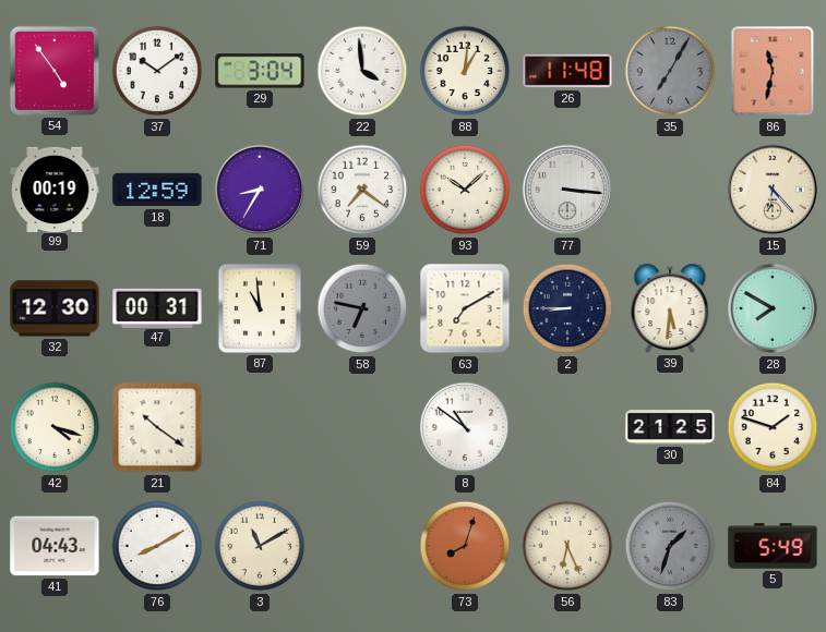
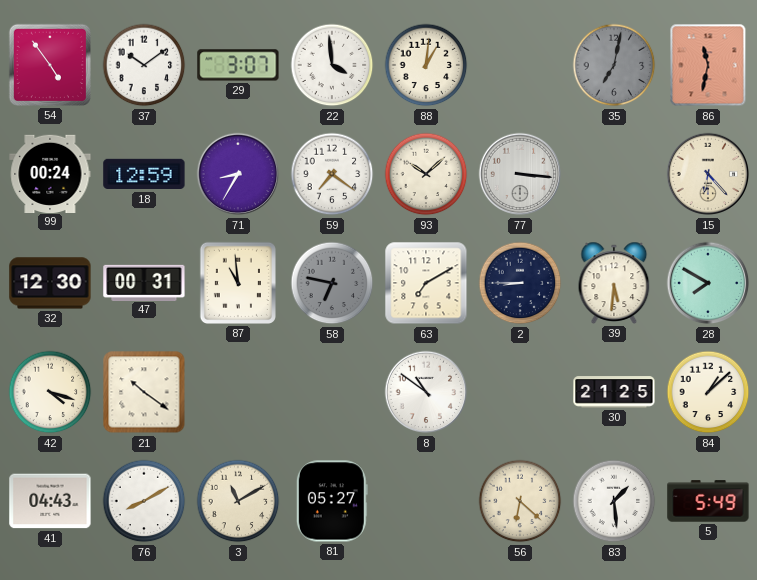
29: 3:04 -> 3:07
26: 11:48 -> none
35: 7:05 -> 7:02
99: 00:19 -> 00:24
84: 1:48 -> 1:08
81: none -> 05:27
73: 8:03 -> none
56: 6:26 -> 6:22
83: 1:33 -> 1:29
83 dial: grey -> white
